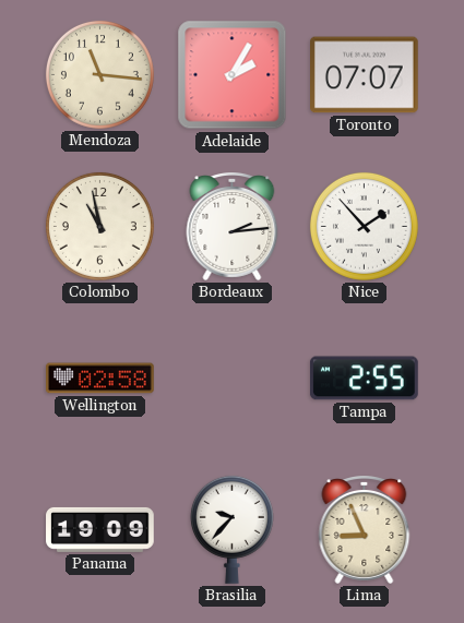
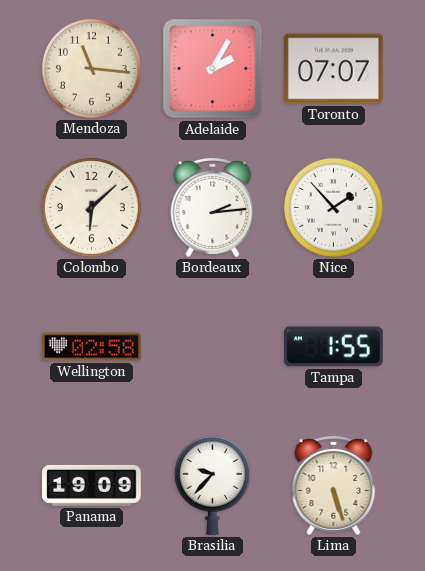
Colombo: 10:58 -> 6:08
Tampa: 2:55 -> 1:55
Lima: 8:56 -> 5:27
